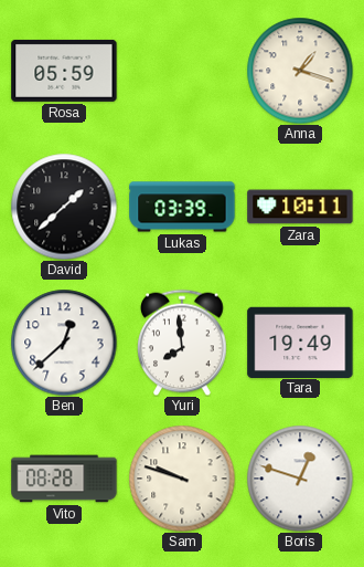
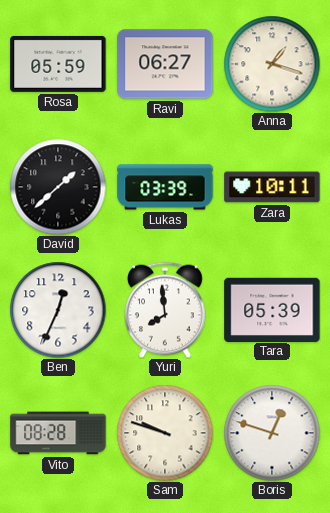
Ravi: none -> 06:27
Ben: 12:38 -> 12:34
Tara: 19:49 -> 05:39
